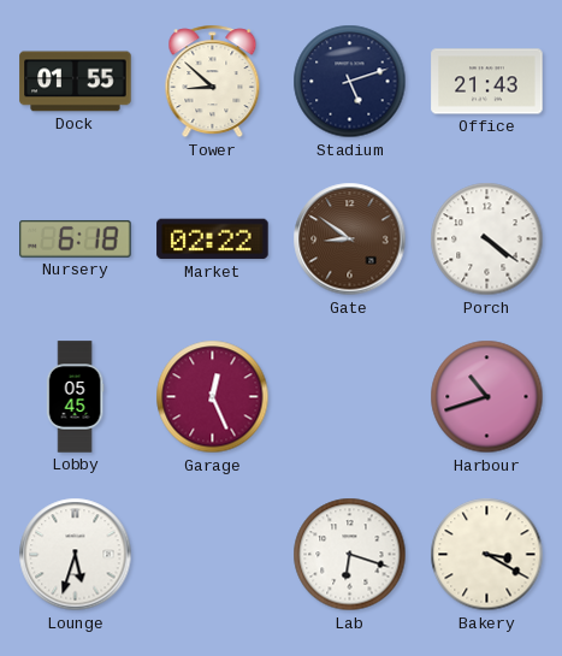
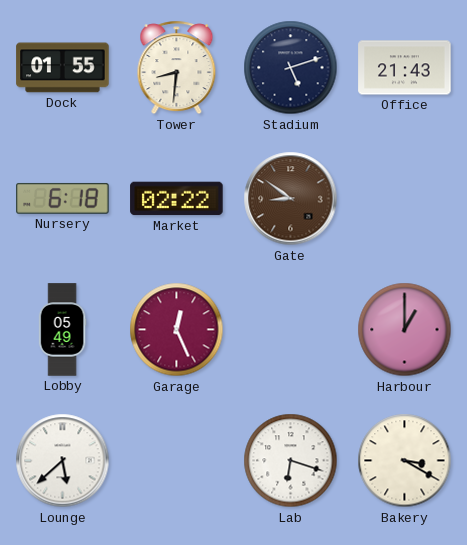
Tower: 8:52 -> 8:31
Porch: 4:21 -> none
Lobby: 05:45 -> 05:49
Harbour: 10:42 -> 1:00
Lounge: 5:33 -> 5:38
